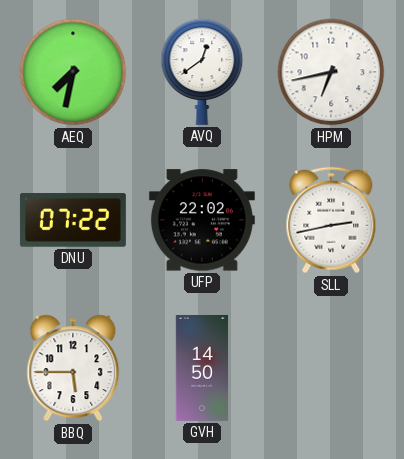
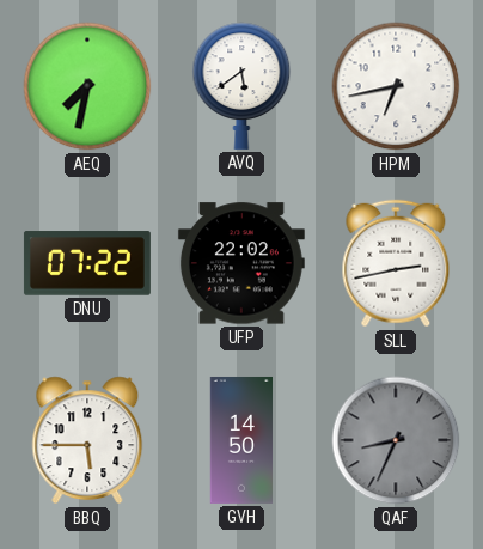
AVQ: 12:39 -> 5:39
QAF: none -> 8:34
